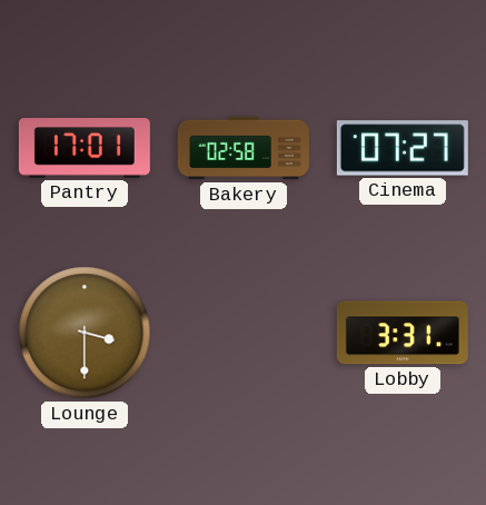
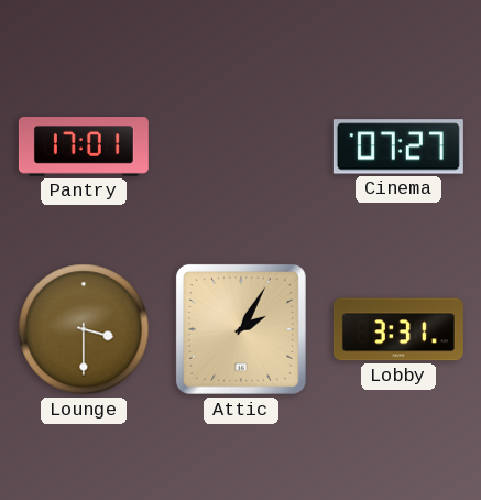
Bakery: 02:58 -> none
Attic: none -> 2:05
